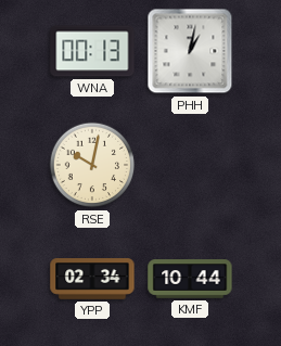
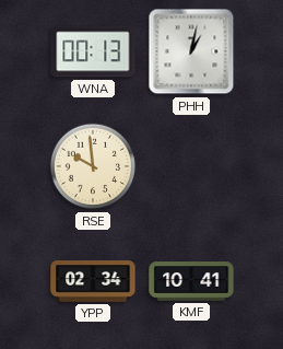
RSE: 10:02 -> 9:59
KMF: 10:44 -> 10:41
